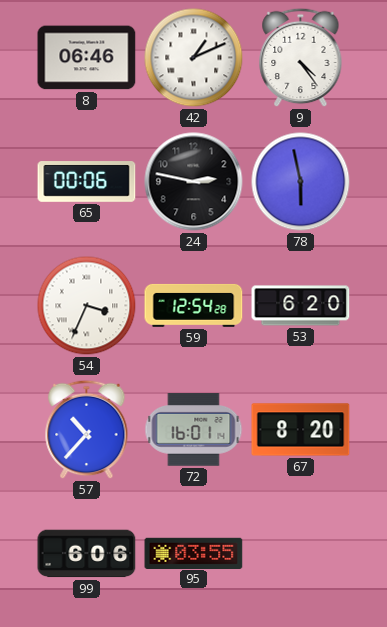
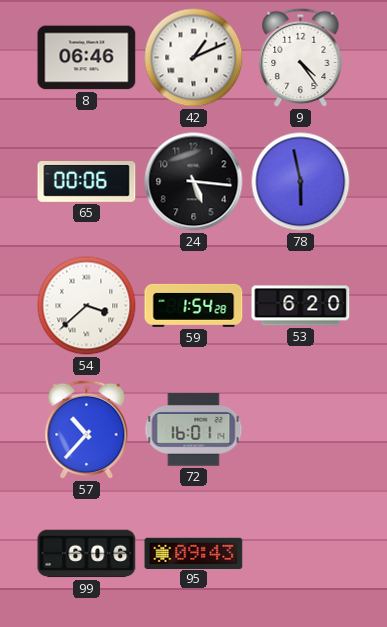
24: 2:47 -> 5:16
54: 3:34 -> 3:38
59: 12:54 -> 1:54
67: 8:20 -> none
95: 03:55 -> 09:43
